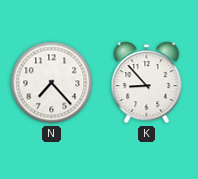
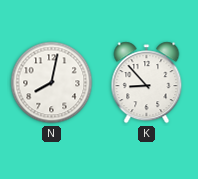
N: 7:23 -> 8:02
